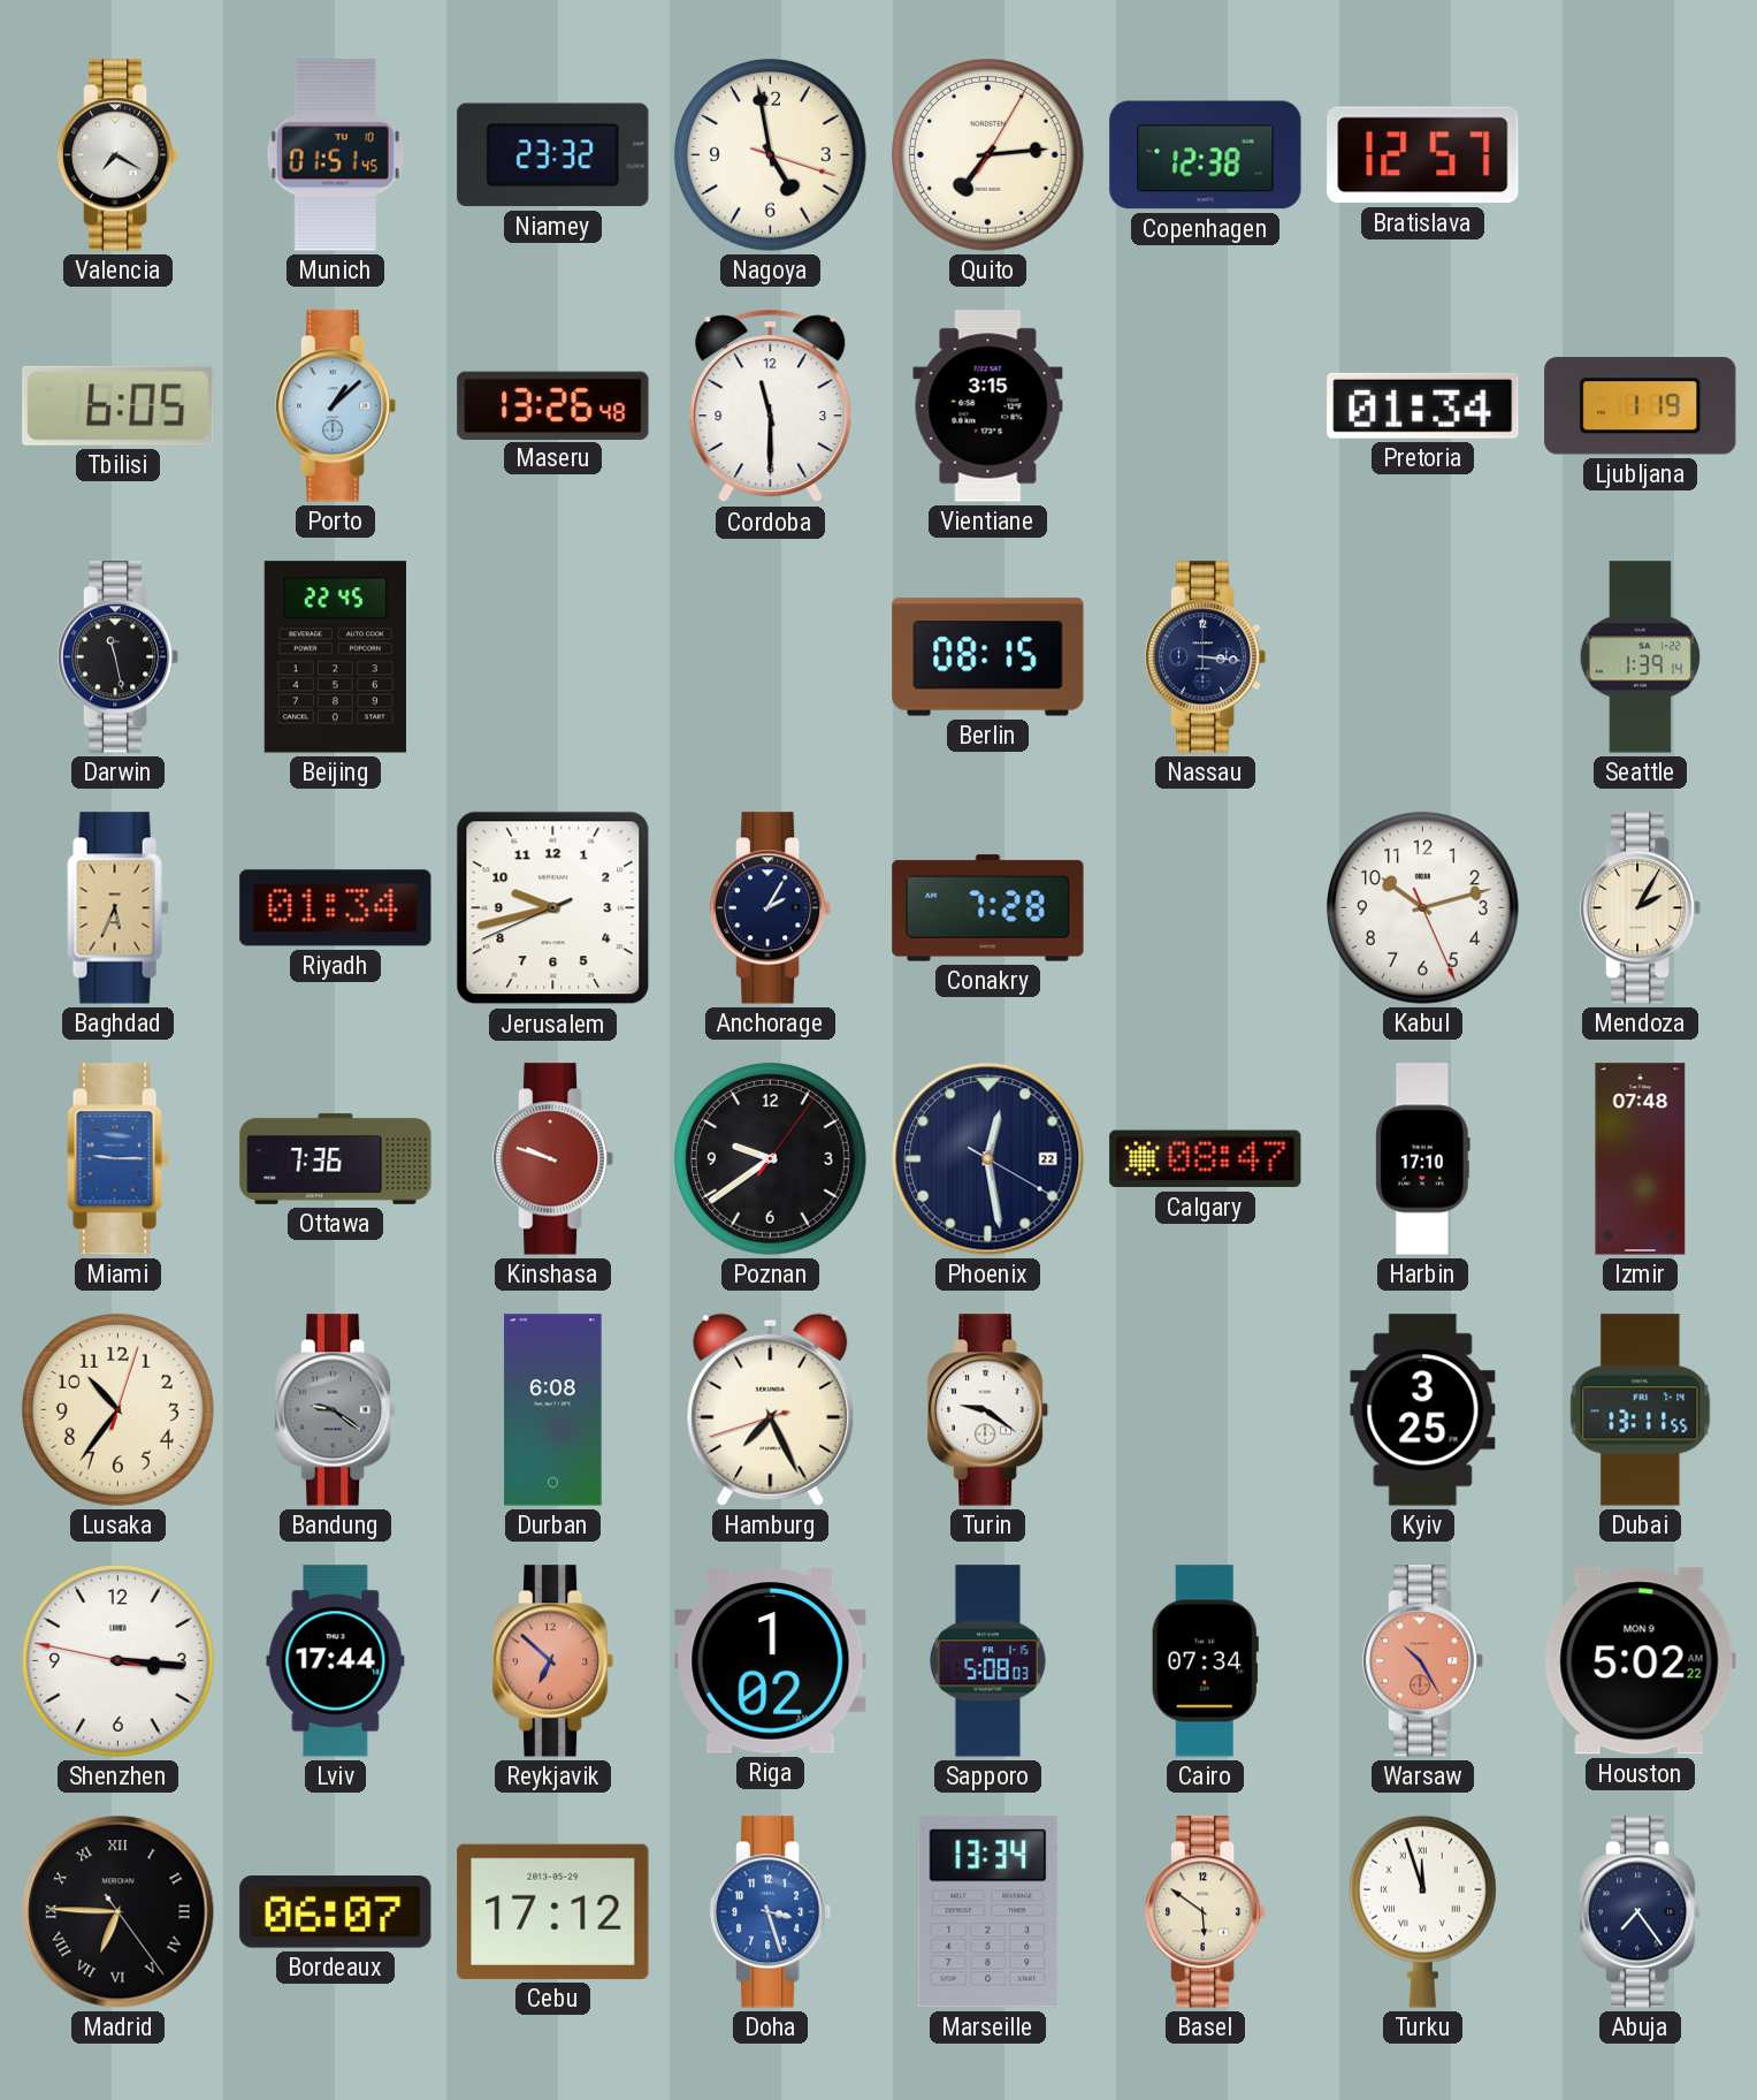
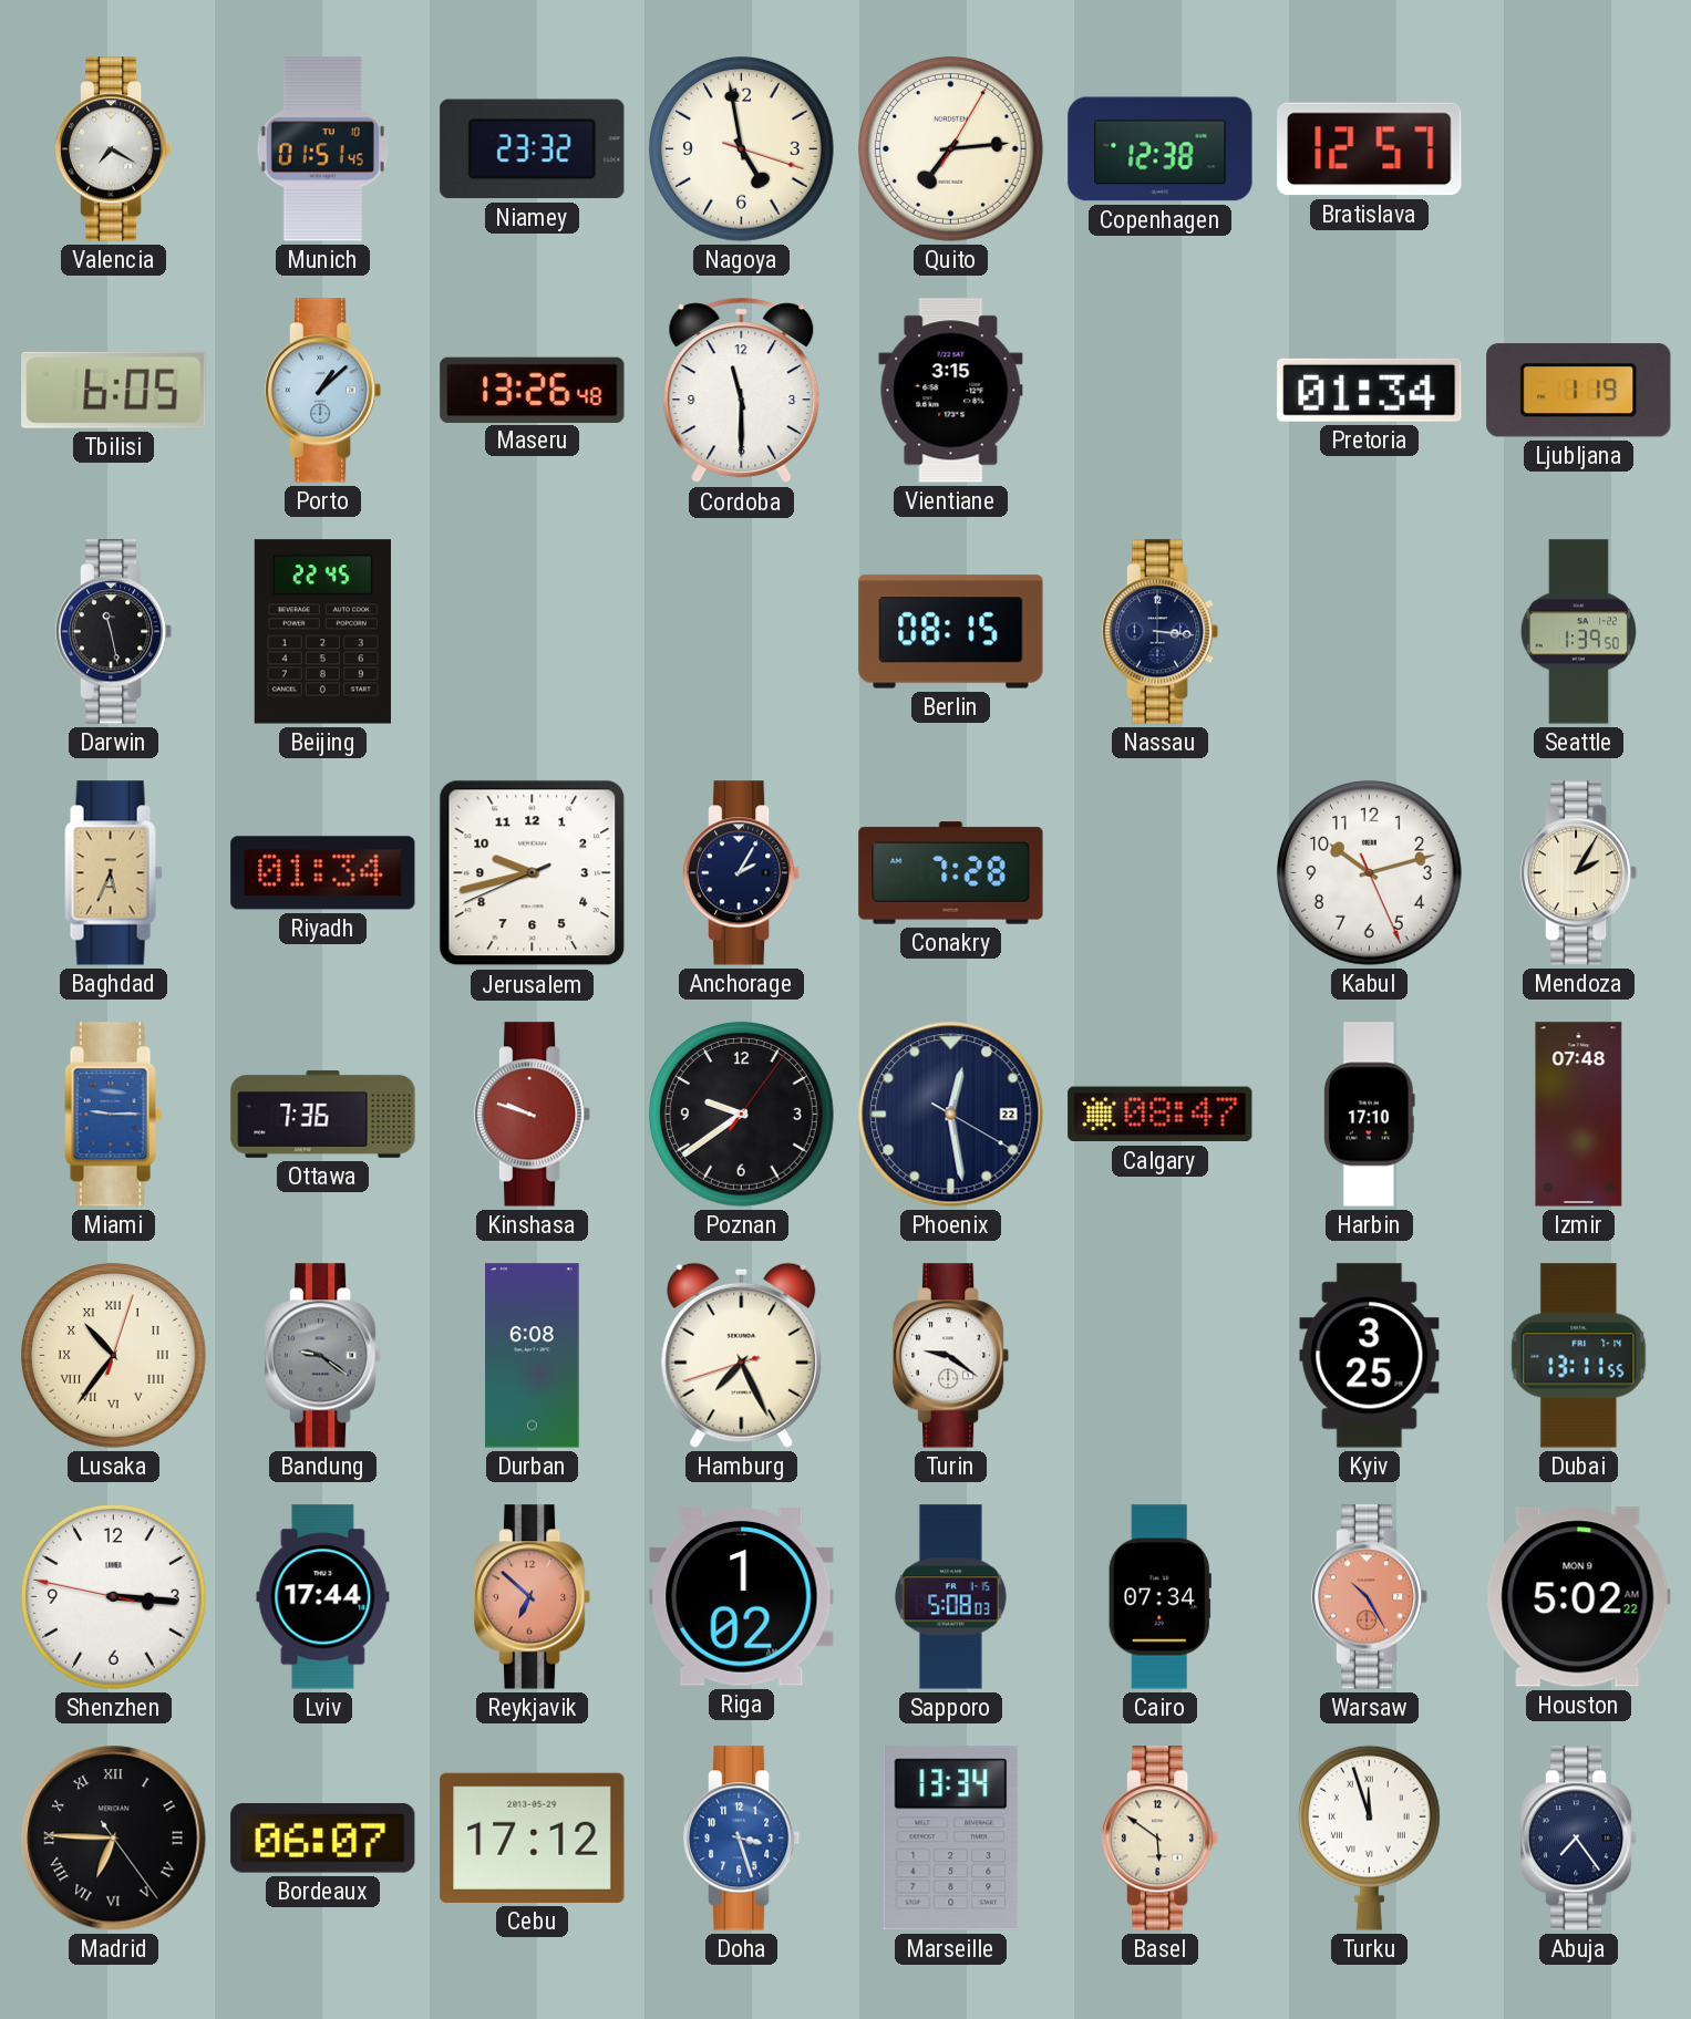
Seattle: 1:39:14 -> 1:39:50
Lusaka numerals: Arabic -> Roman
